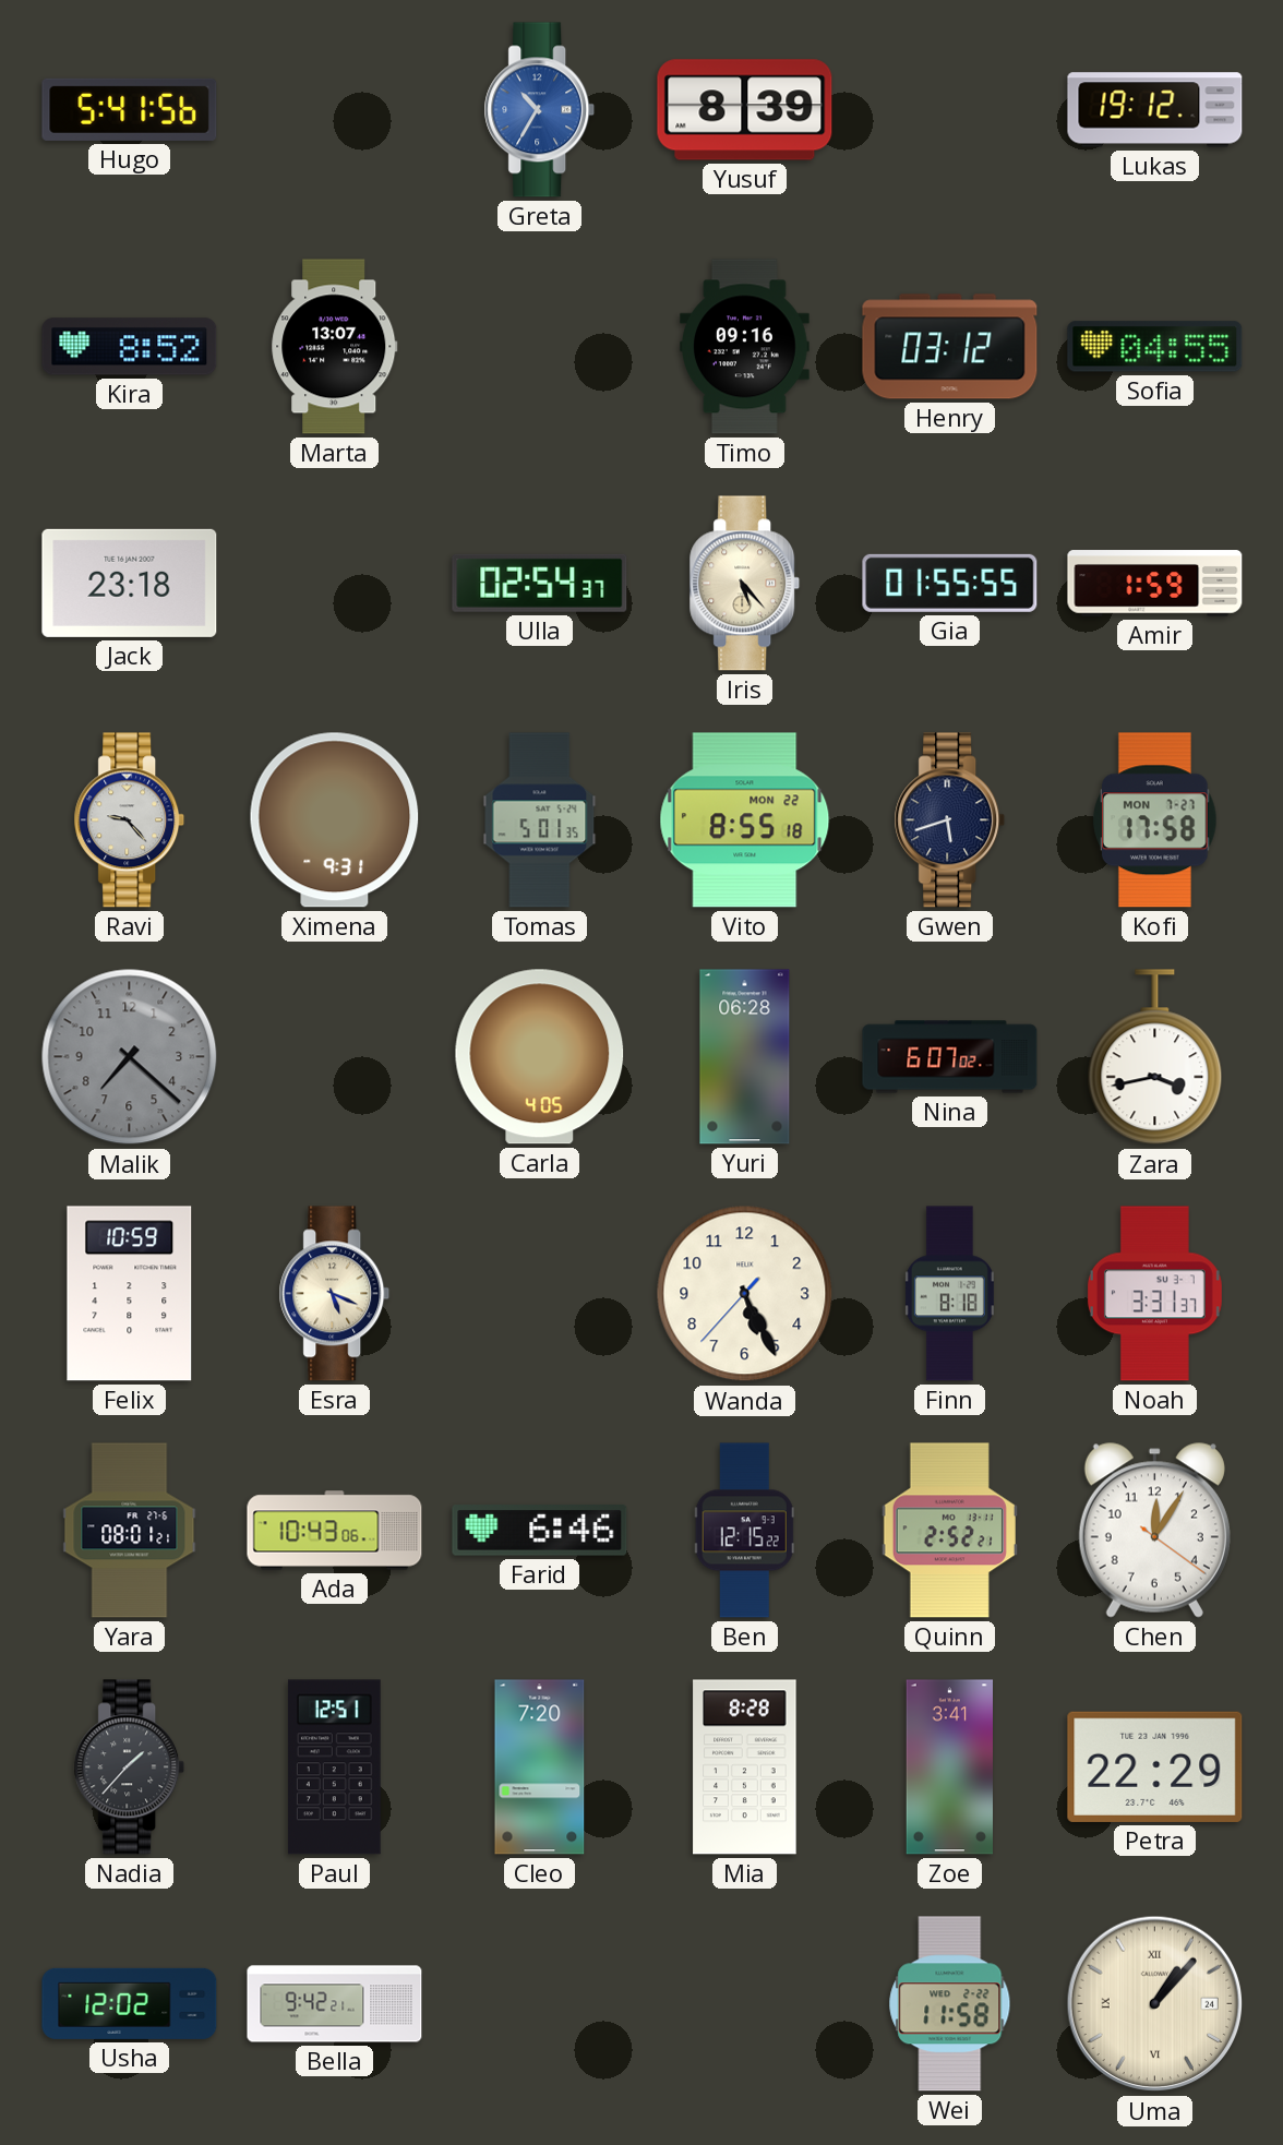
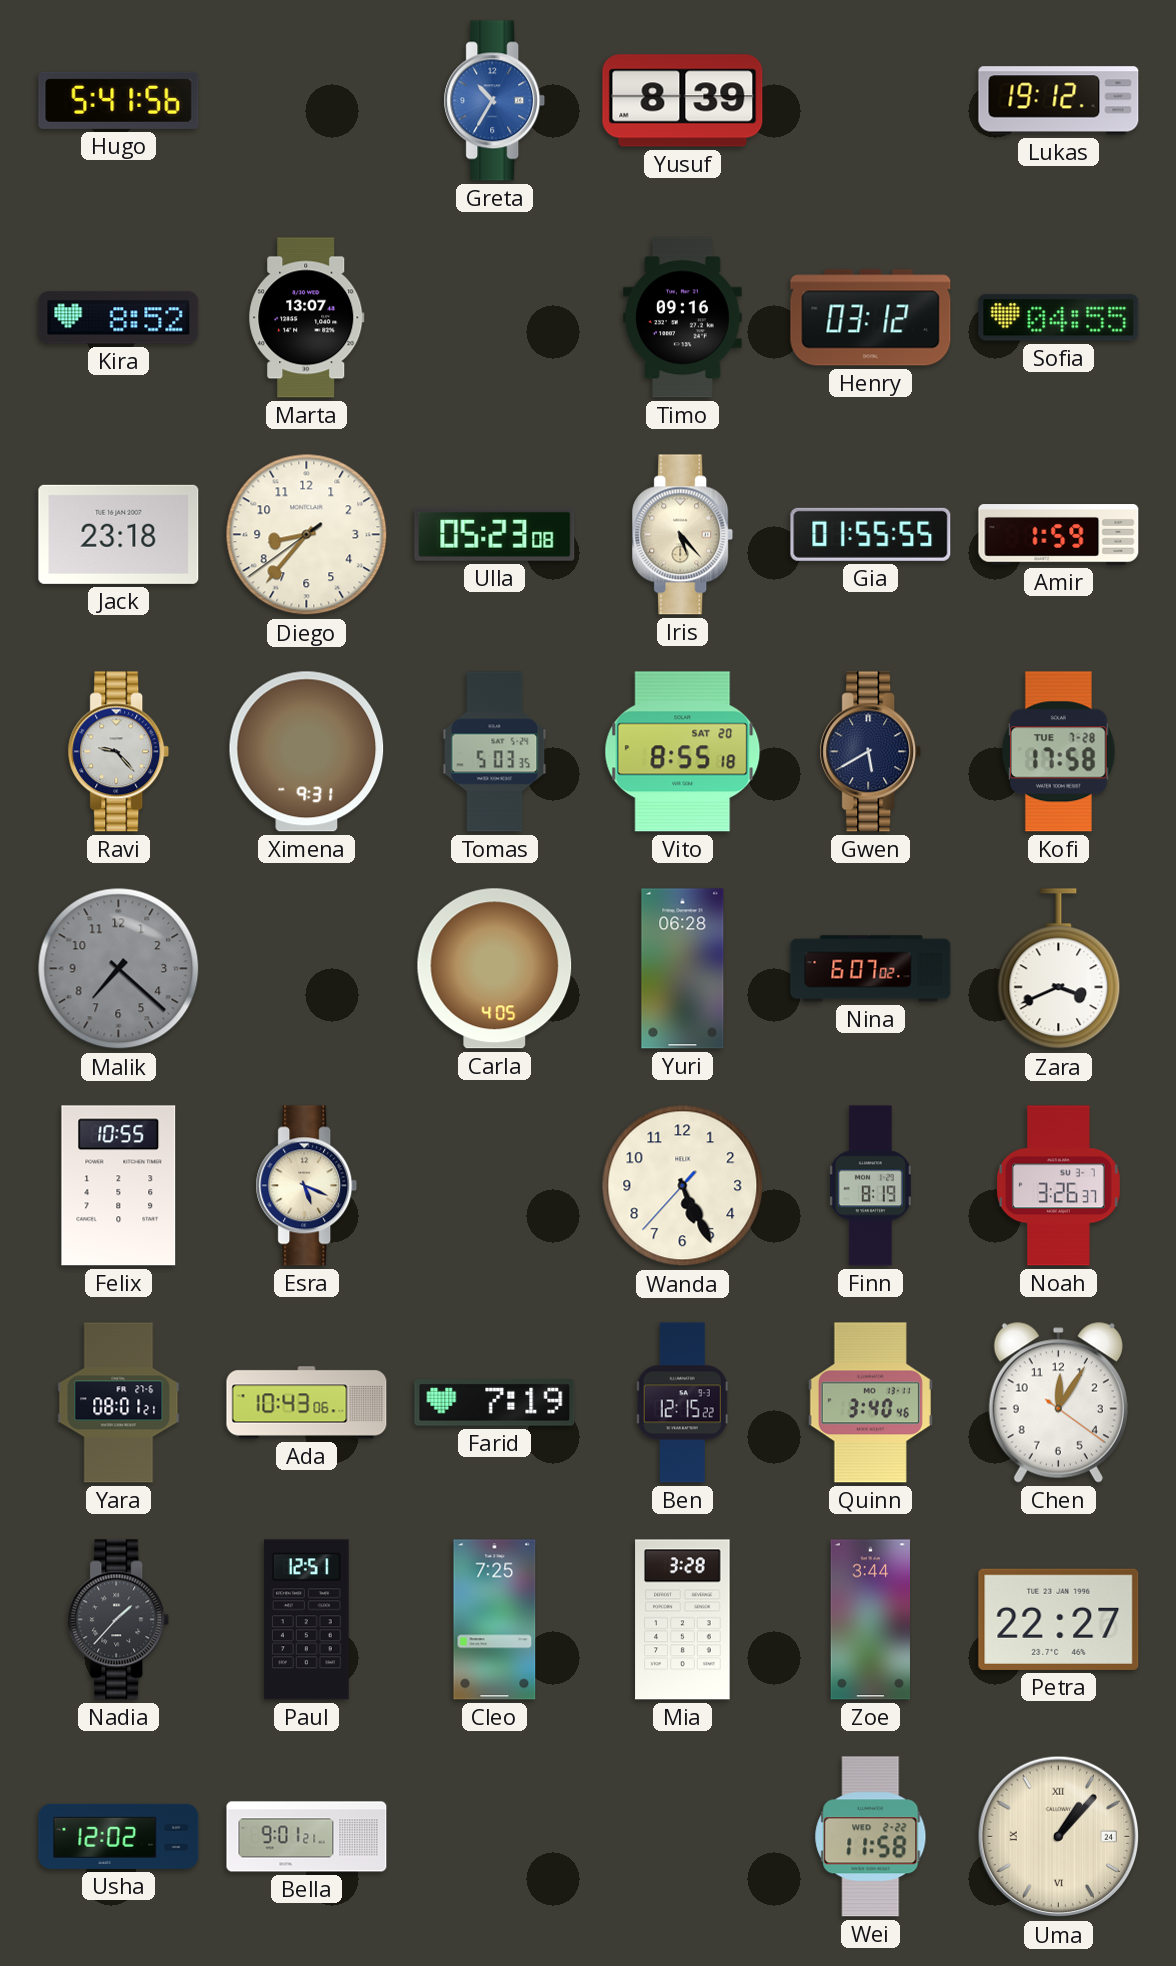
Diego: none -> 8:36
Ulla: 02:54 -> 05:23
Tomas: 5:01 -> 5:03
Vito date: MON 22 -> SAT 20
Gwen: 5:42 -> 5:40
Kofi date: MON 7-27 -> TUE 7-28
Zara: 3:43 -> 3:41
Felix: 10:59 -> 10:55
Finn: 8:18 -> 8:19
Noah: 3:31 -> 3:26
Farid: 6:46 -> 7:19
Quinn: 2:52 -> 3:40
Cleo: 7:20 -> 7:25
Mia: 8:28 -> 3:28
Zoe: 3:41 -> 3:44
Petra: 22:29 -> 22:27
Bella: 9:42 -> 9:01
